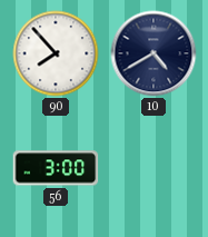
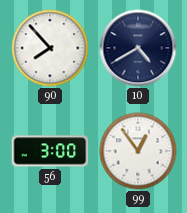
99: none -> 12:54
